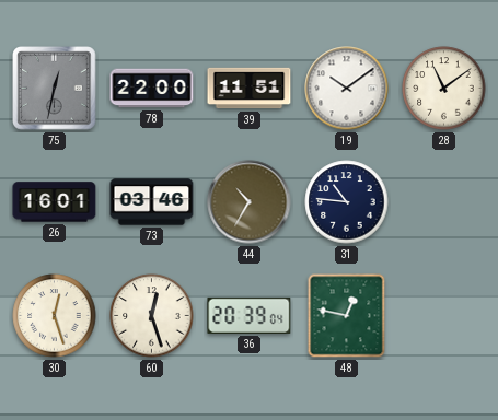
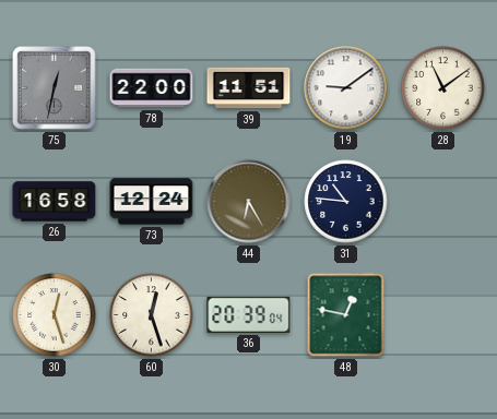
19: 10:09 -> 9:09
26: 16:01 -> 16:58
73: 03:46 -> 12:24
44: 10:35 -> 6:25
